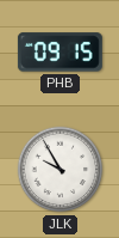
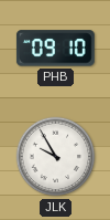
PHB: 09:15 -> 09:10
